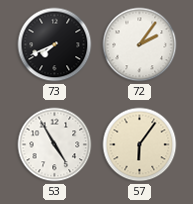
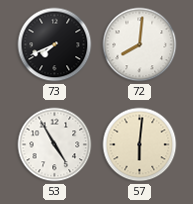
72: 2:06 -> 8:01
57: 6:06 -> 6:01
